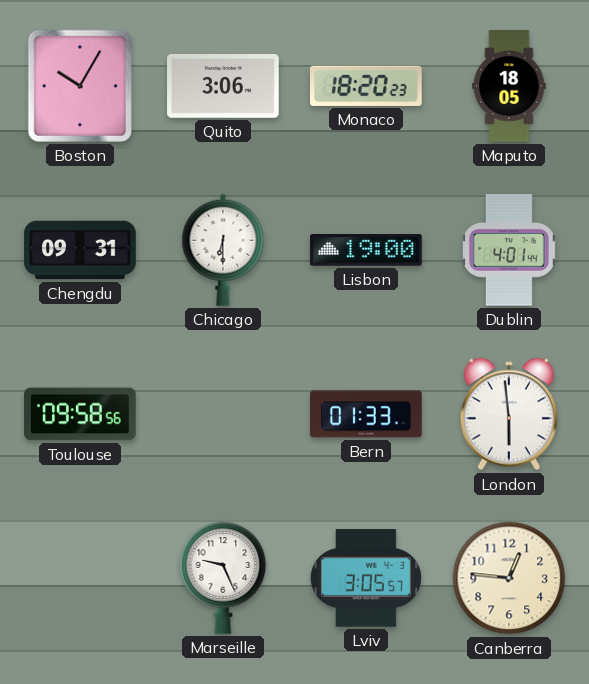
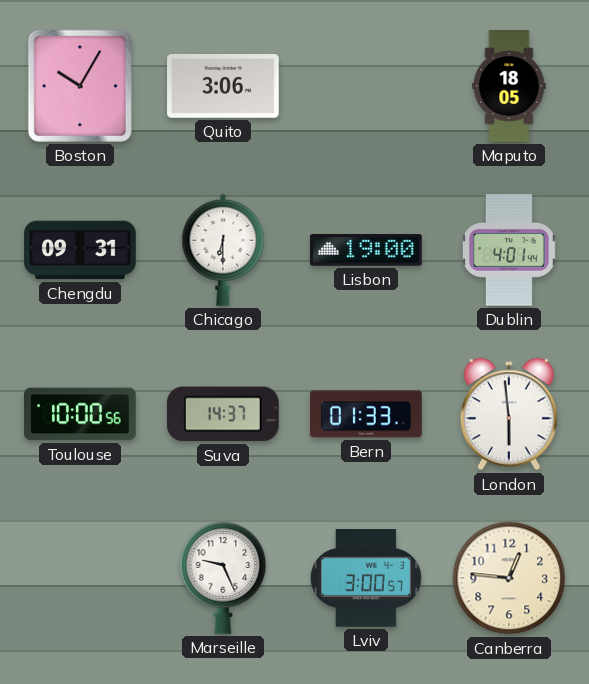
Monaco: 18:20 -> none
Toulouse: 09:58 -> 10:00
Suva: none -> 14:37
Lviv: 3:05 -> 3:00
